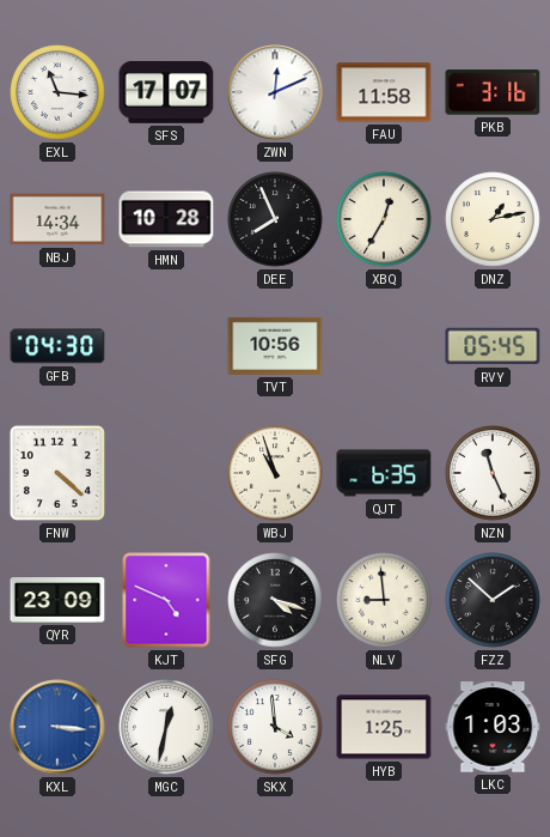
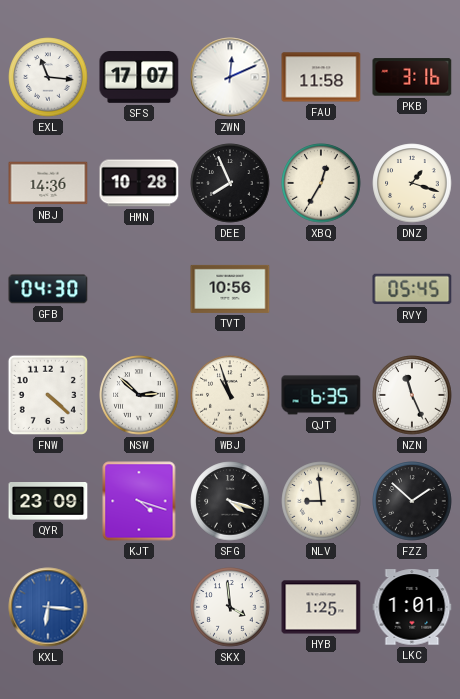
NBJ: 14:34 -> 14:36
DNZ: 1:13 -> 1:18
NSW: none -> 2:52
KJT: 4:49 -> 4:18
KXL: 3:16 -> 6:16
MGC: 12:32 -> none
LKC: 1:03 -> 1:01
